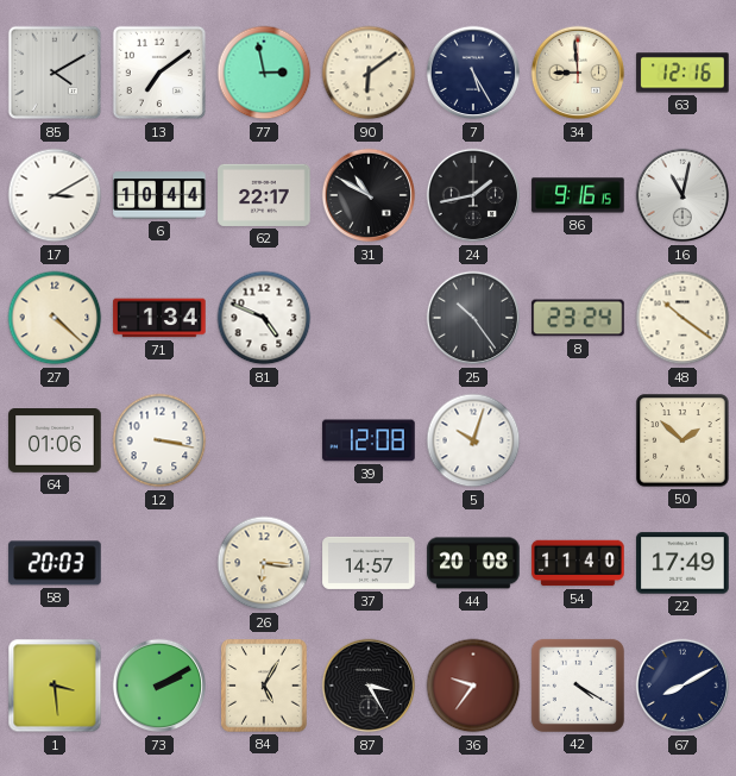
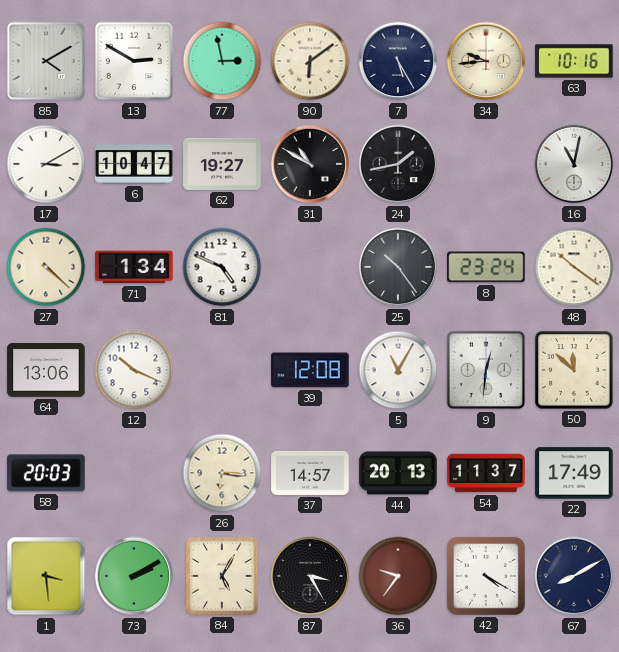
13: 7:09 -> 2:50
34: 8:59 -> 9:44
63: 12:16 -> 10:16
6: 10:44 -> 10:47
62: 22:17 -> 19:27
86: 9:16 -> none
64: 01:06 -> 13:06
12: 3:17 -> 10:19
5: 10:03 -> 11:05
9: none -> 12:31
50: 1:52 -> 11:52
44: 20:08 -> 20:13
54: 11:40 -> 11:37
